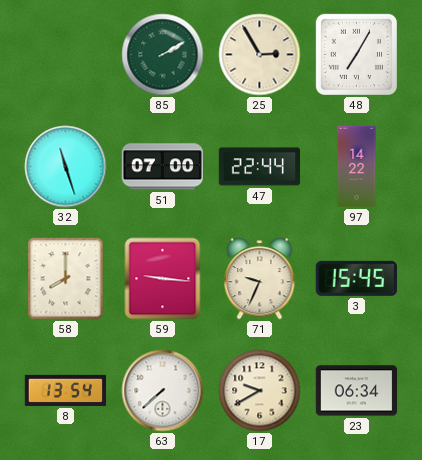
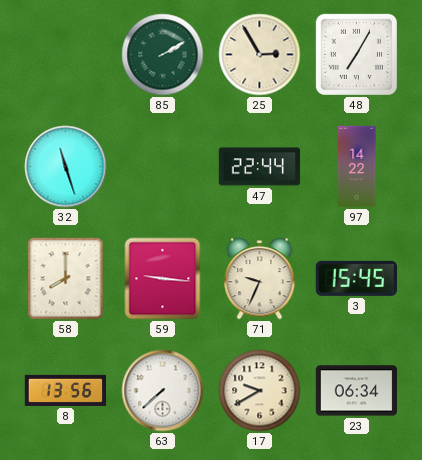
51: 07:00 -> none
8: 13:54 -> 13:56
